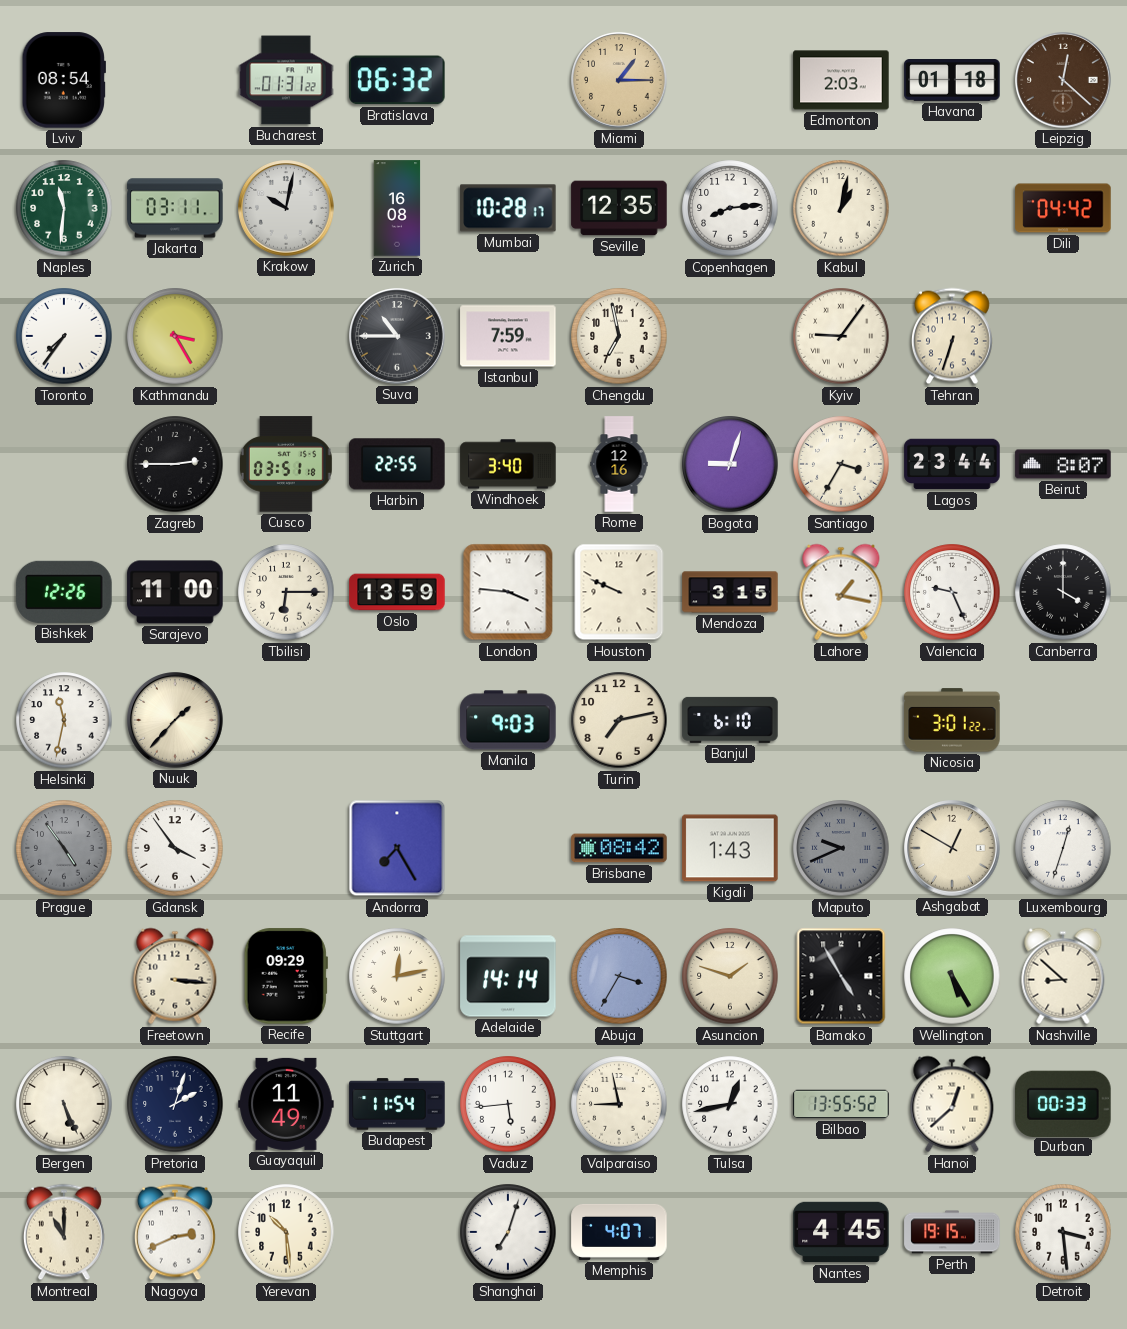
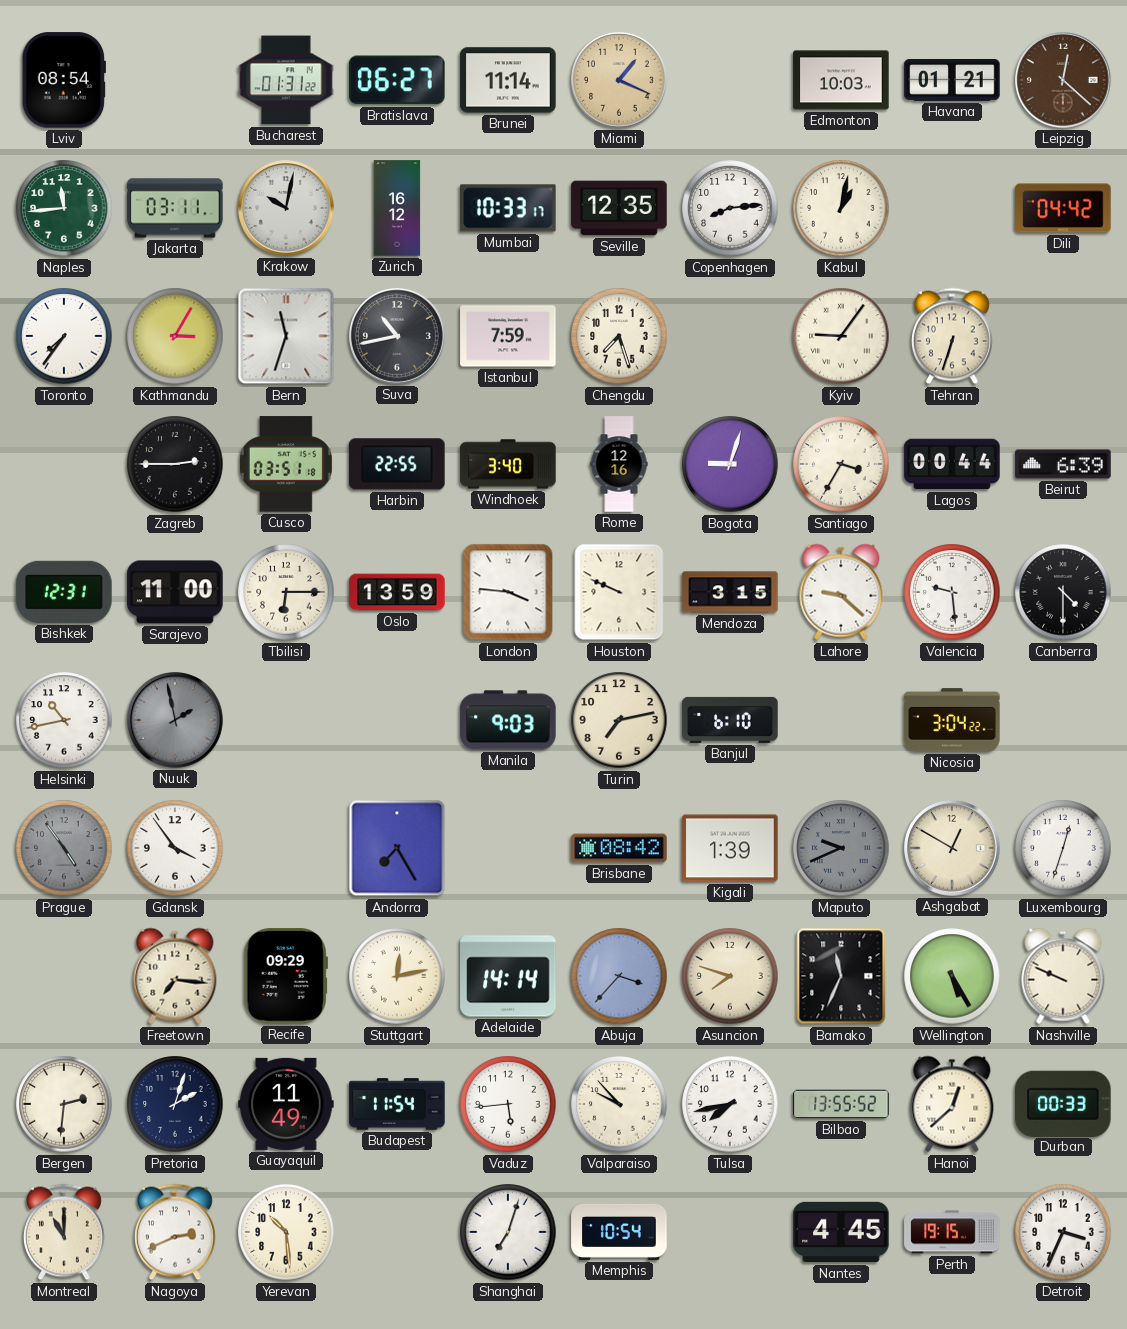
Bratislava: 06:32 -> 06:27
Brunei: none -> 11:14
Miami: 1:15 -> 1:19
Edmonton: 2:03 -> 10:03
Havana: 01:18 -> 01:21
Naples: 11:31 -> 11:44
Zurich: 16:08 -> 16:12
Mumbai: 10:28 -> 10:33
Kathmandu: 3:25 -> 3:05
Bern: none -> 11:33
Suva: 10:45 -> 10:43
Chengdu: 6:58 -> 7:27
Lagos: 23:44 -> 00:44
Beirut: 8:07 -> 6:39
Bishkek: 12:26 -> 12:31
Lahore: 1:17 -> 9:22
Valencia: 9:26 -> 9:29
Canberra: 4:00 -> 4:30
Helsinki: 11:32 -> 10:43
Nuuk: 1:37 -> 1:58
Nuuk dial: cream -> grey
Nicosia: 3:01 -> 3:04
Kigali: 1:43 -> 1:39
Freetown: 3:16 -> 7:16
Abuja: 3:35 -> 3:37
Asuncion: 1:48 -> 7:48
Bamako: 4:55 -> 11:34
Nashville: 8:52 -> 9:49
Bergen: 5:26 -> 2:31
Valparaiso: 8:58 -> 9:53
Tulsa: 12:43 -> 7:43
Memphis: 4:07 -> 10:54
Detroit: 3:29 -> 3:34
